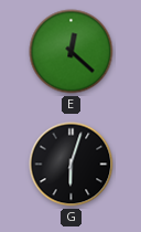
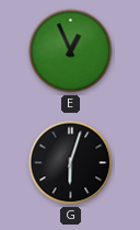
E: 12:22 -> 12:56
